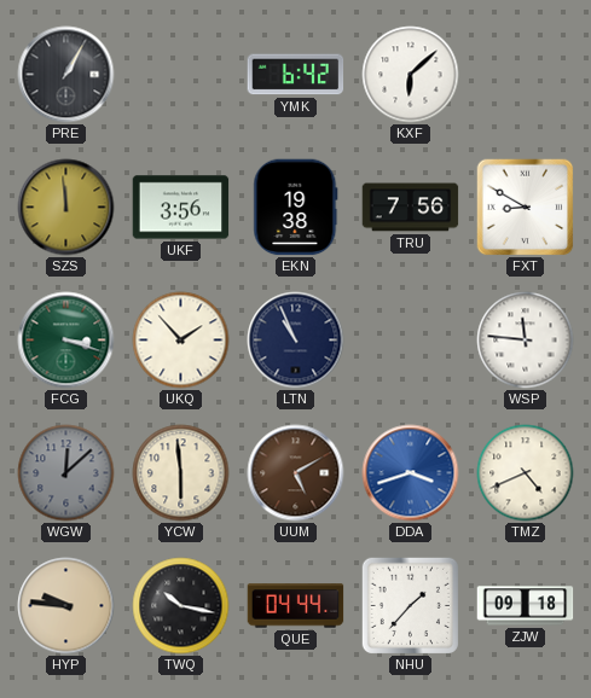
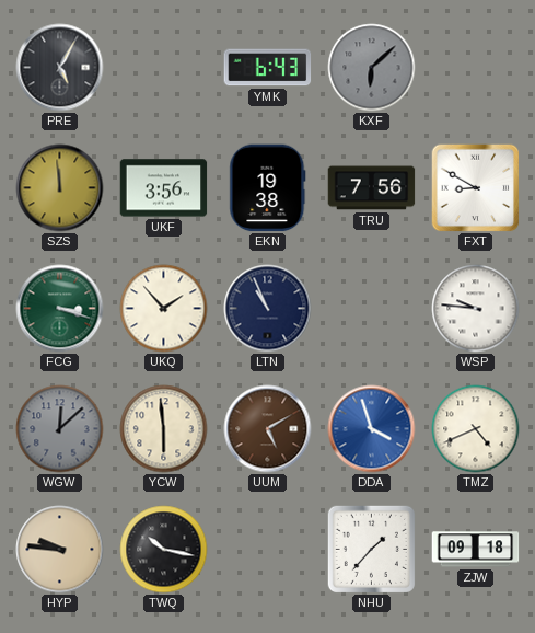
PRE: 1:05 -> 5:05
YMK: 6:42 -> 6:43
KXF dial: white -> grey
WSP: 11:46 -> 9:46
DDA: 3:42 -> 3:57
QUE: 04:44 -> none
